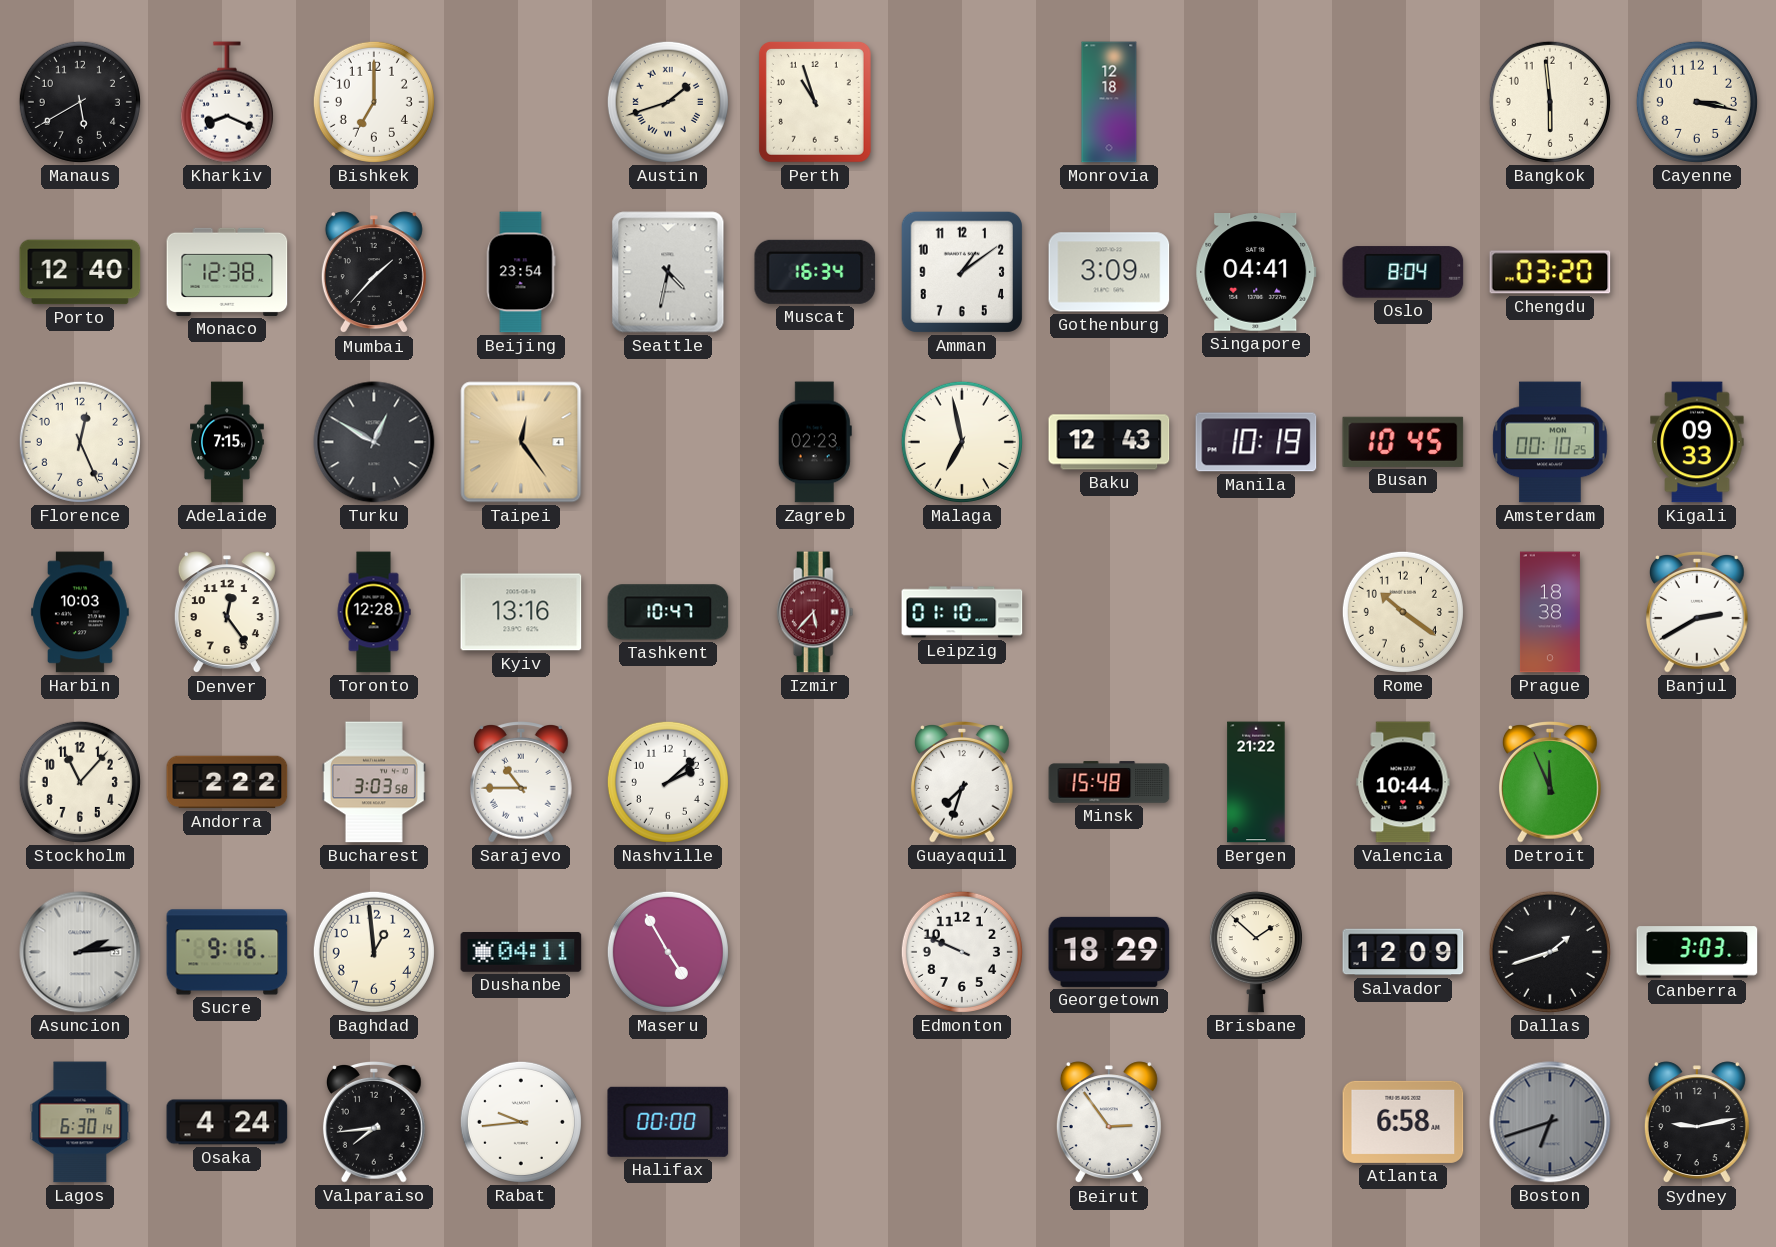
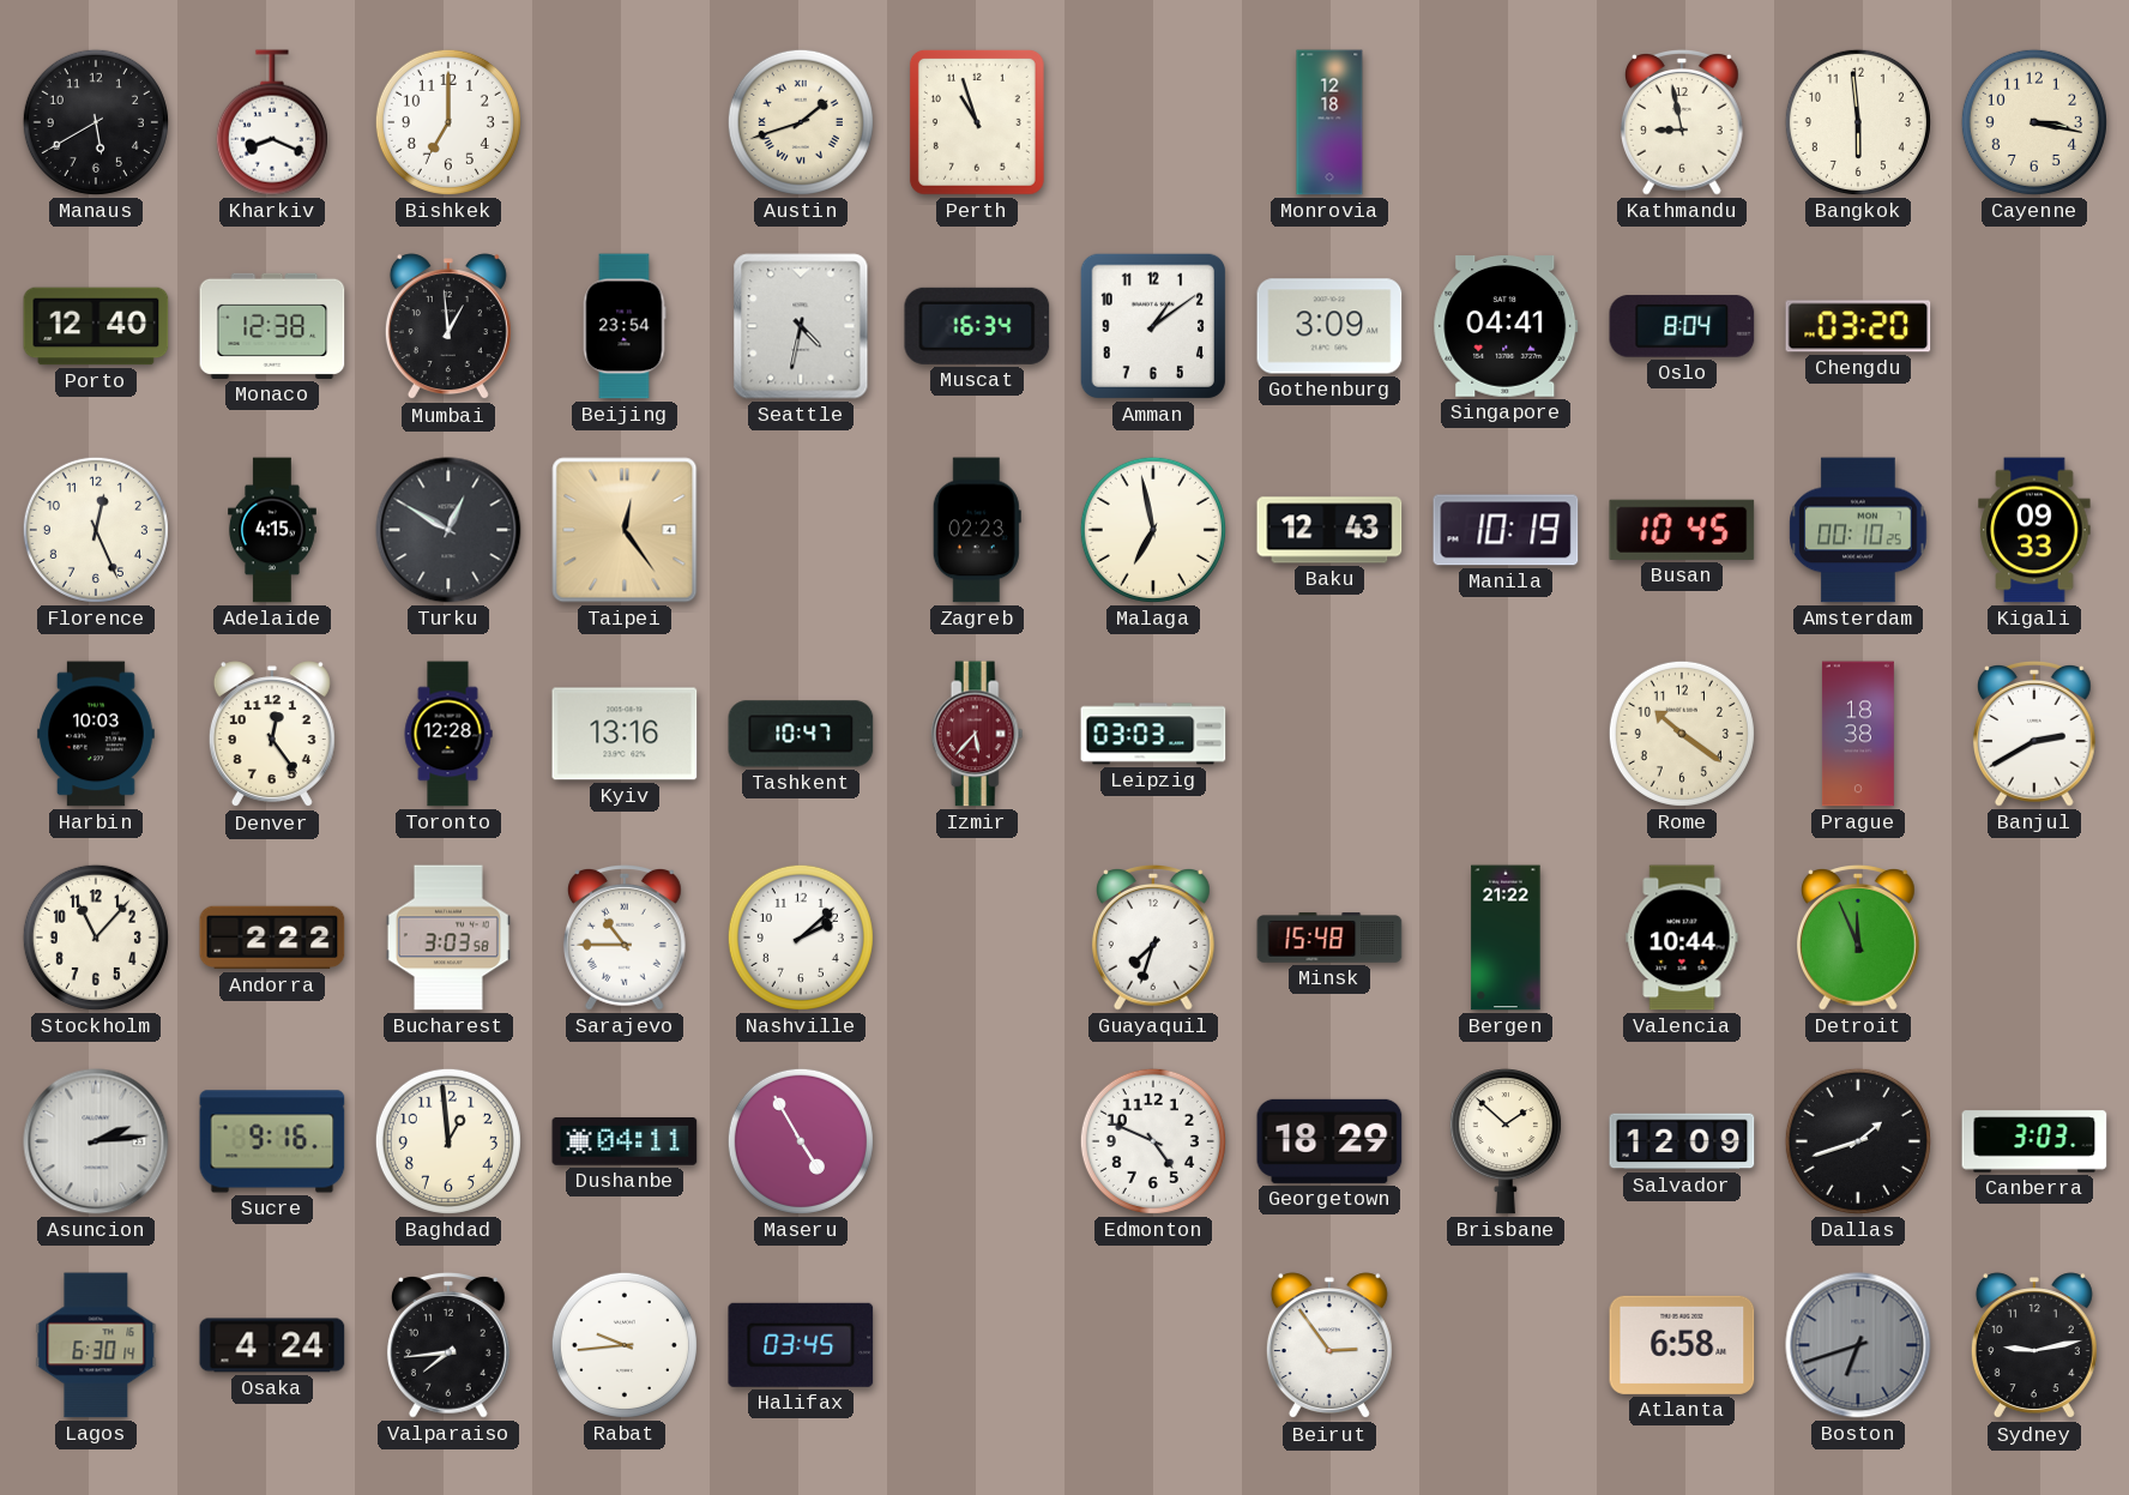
Kathmandu: none -> 8:58
Mumbai: 1:37 -> 12:59
Adelaide: 7:15 -> 4:15
Leipzig: 01:10 -> 03:03
Edmonton: 9:49 -> 4:49
Halifax: 00:00 -> 03:45
